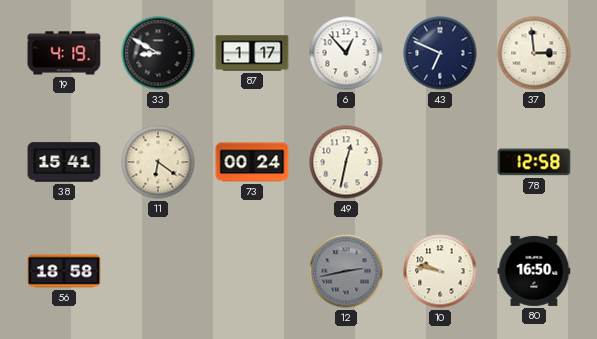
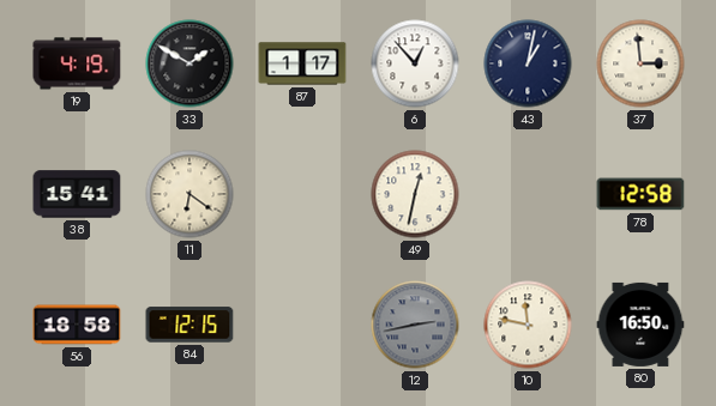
33: 8:50 -> 1:50
43: 6:49 -> 1:02
73: 00:24 -> none
84: none -> 12:15
10: 9:47 -> 11:47
